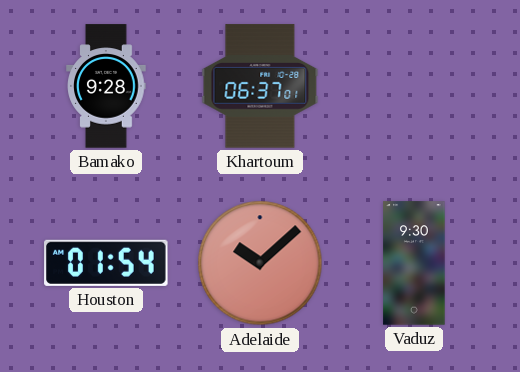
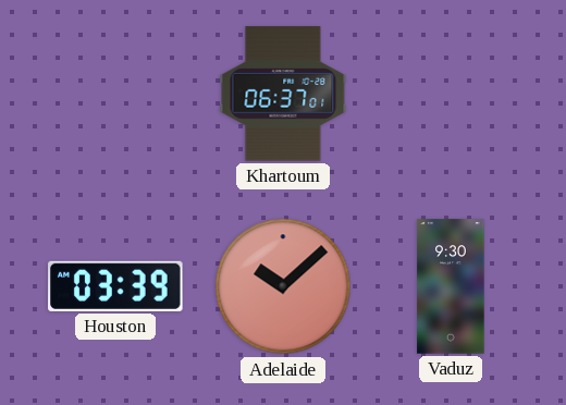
Bamako: 9:28 -> none
Houston: 01:54 -> 03:39
